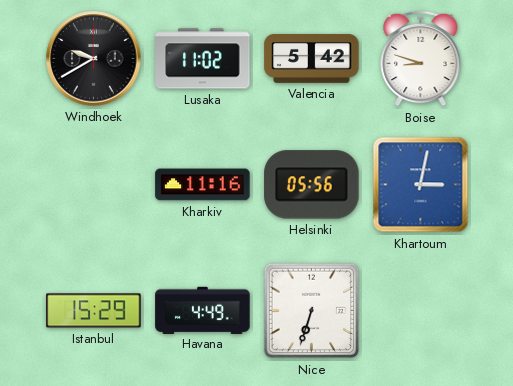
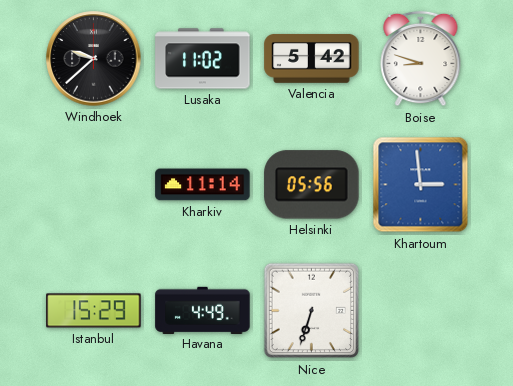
Windhoek: 9:40 -> 9:38
Kharkiv: 11:16 -> 11:14
Khartoum: 3:02 -> 2:59
